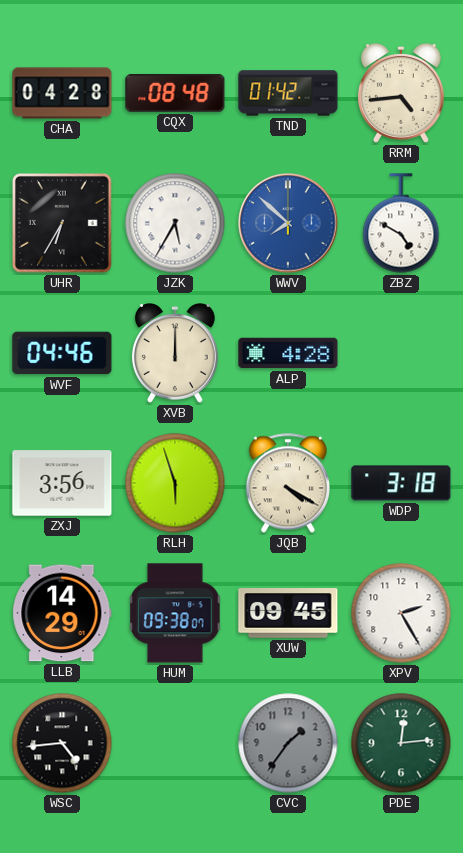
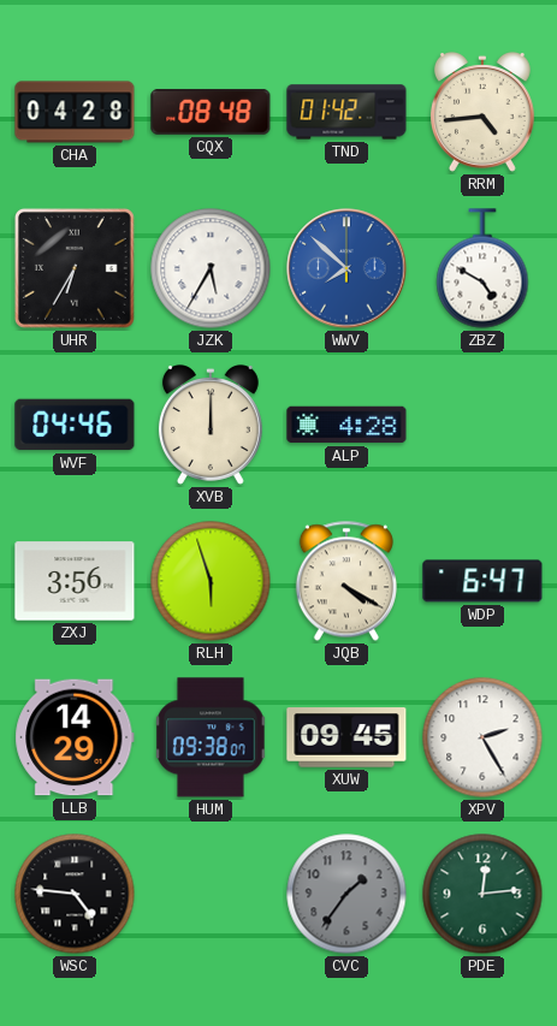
WDP: 3:18 -> 6:47
WSC: 4:44 -> 4:46
